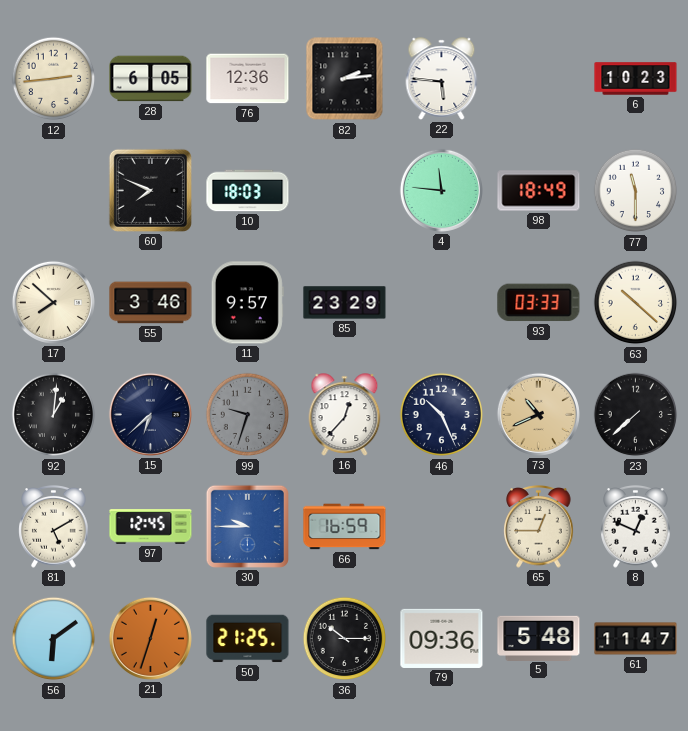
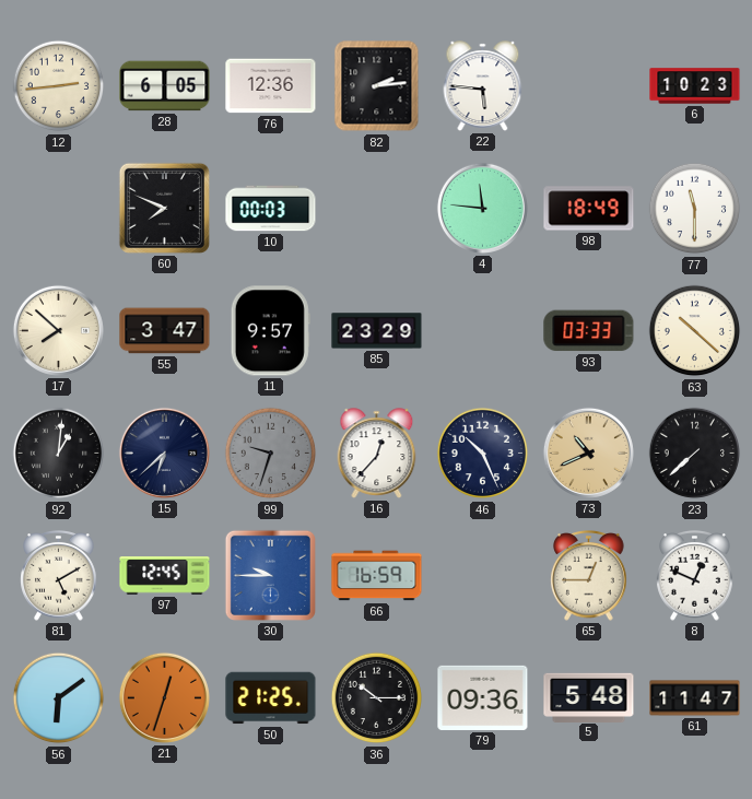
10: 18:03 -> 00:03
55: 3:46 -> 3:47
